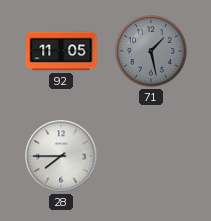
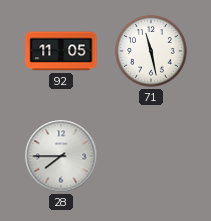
71: 1:28 -> 11:28
71 dial: grey -> white
